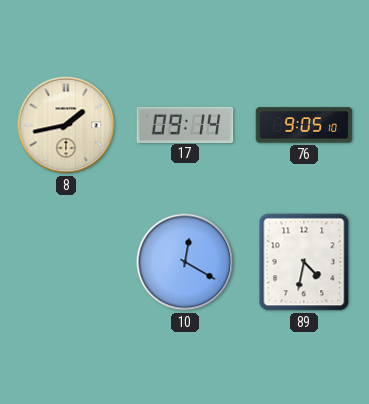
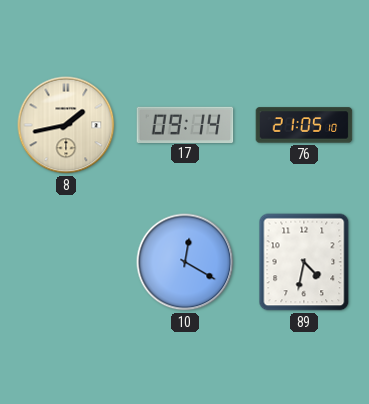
76: 9:05 -> 21:05
